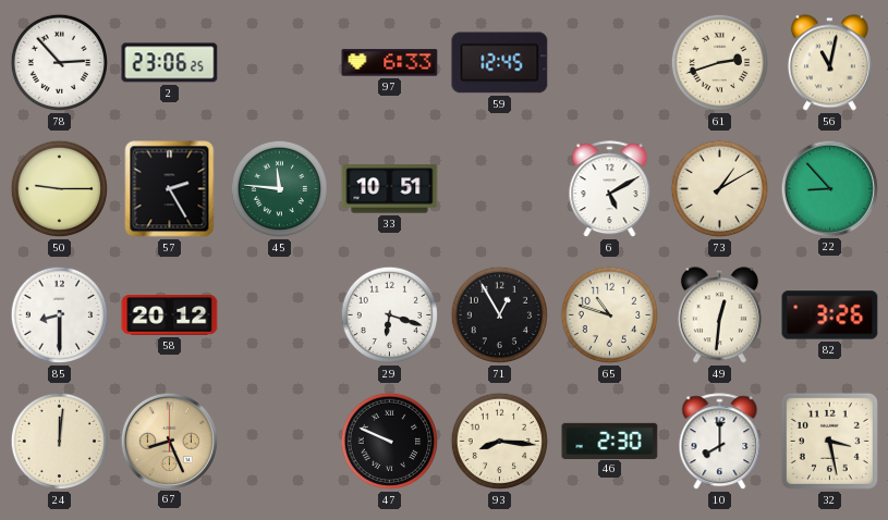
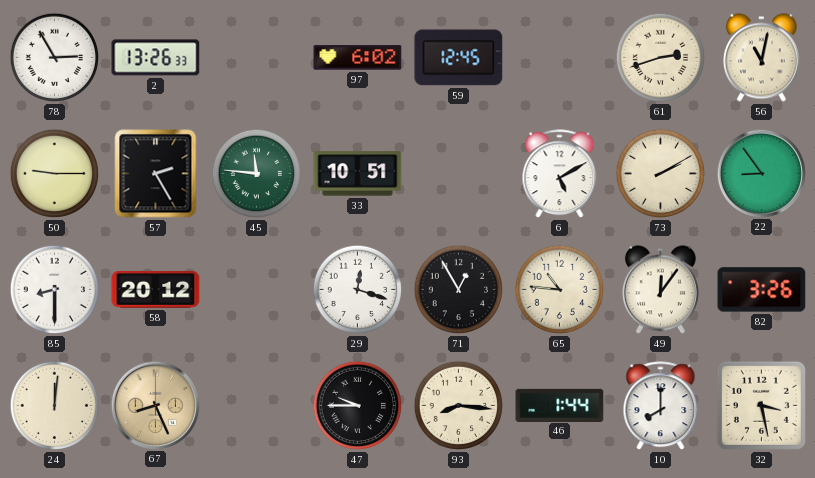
78: 2:53 -> 2:55
2: 23:06 -> 13:26
97: 6:33 -> 6:02
73: 1:10 -> 2:10
22: 8:53 -> 8:54
29: 6:18 -> 12:18
65: 10:48 -> 10:46
49: 12:31 -> 12:06
47: 9:49 -> 9:45
46: 2:30 -> 1:44
